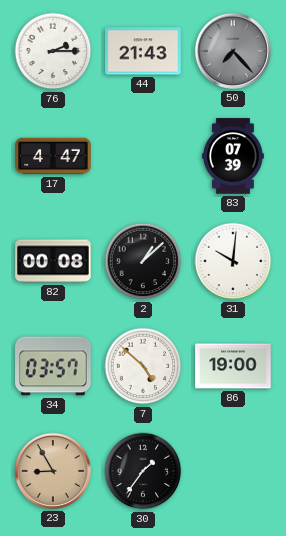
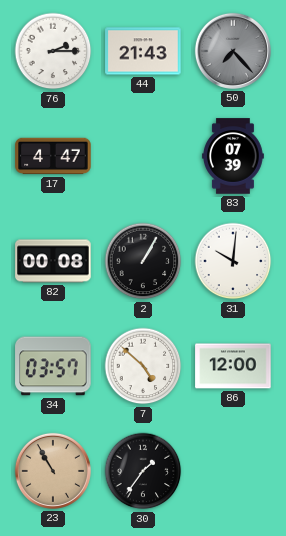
2: 1:08 -> 1:05
86: 19:00 -> 12:00
23: 8:55 -> 10:55
